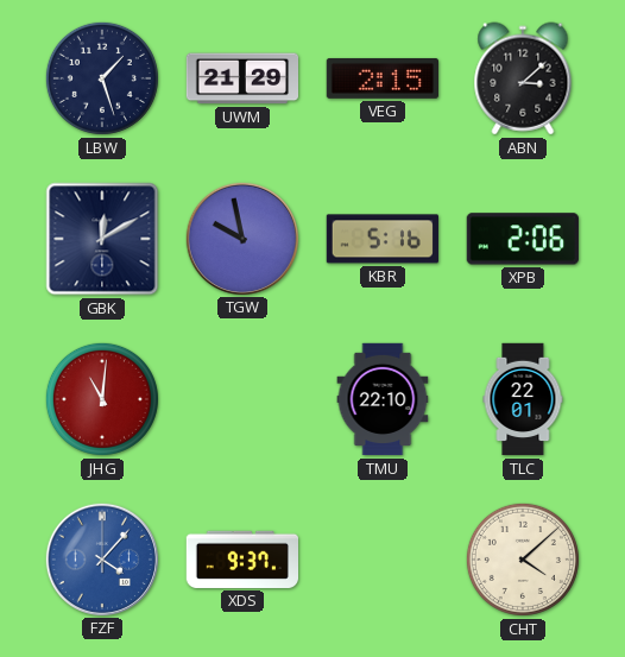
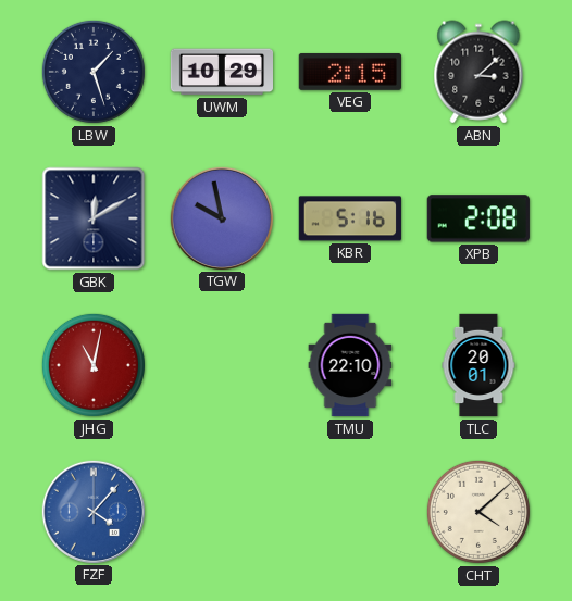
UWM: 21:29 -> 10:29
XPB: 2:06 -> 2:08
JHG: 11:01 -> 11:02
TLC: 22:01 -> 20:01
XDS: 9:37 -> none
